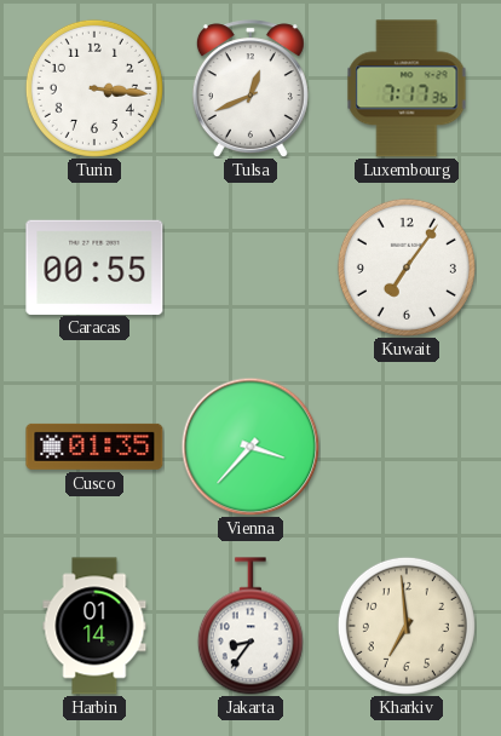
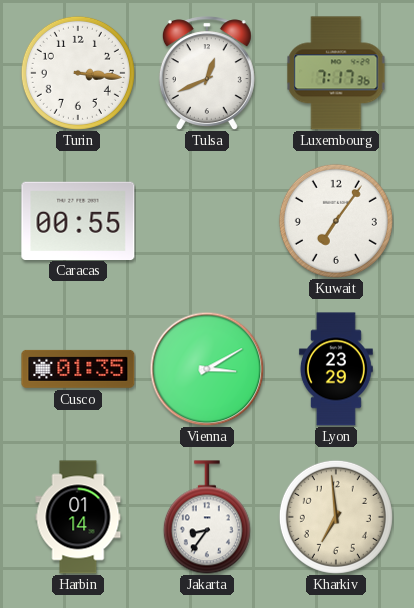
Vienna: 3:37 -> 3:10
Lyon: none -> 23:29
